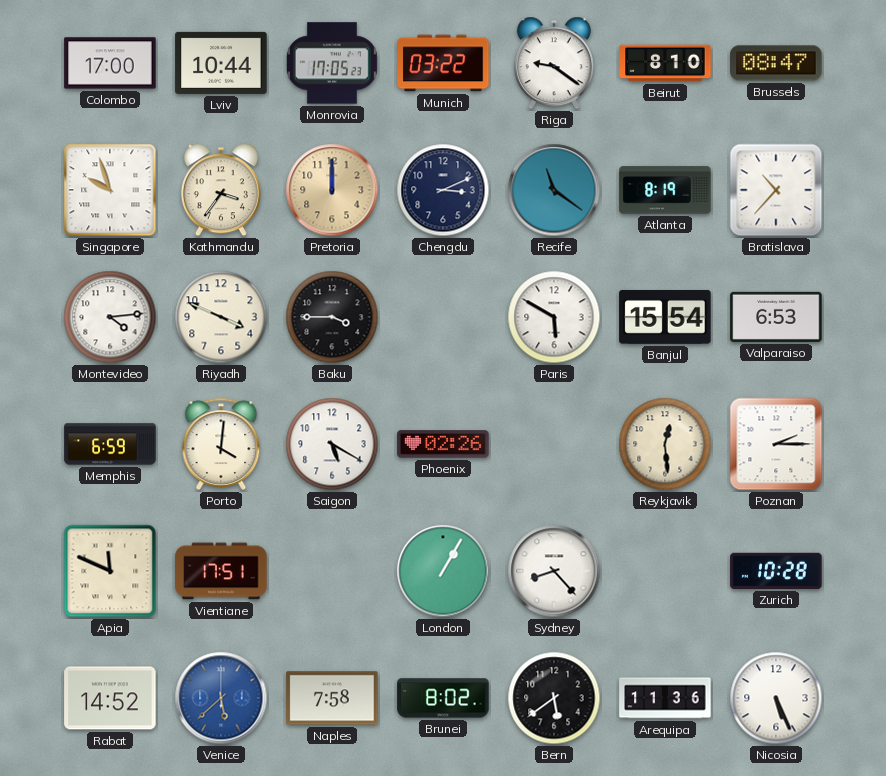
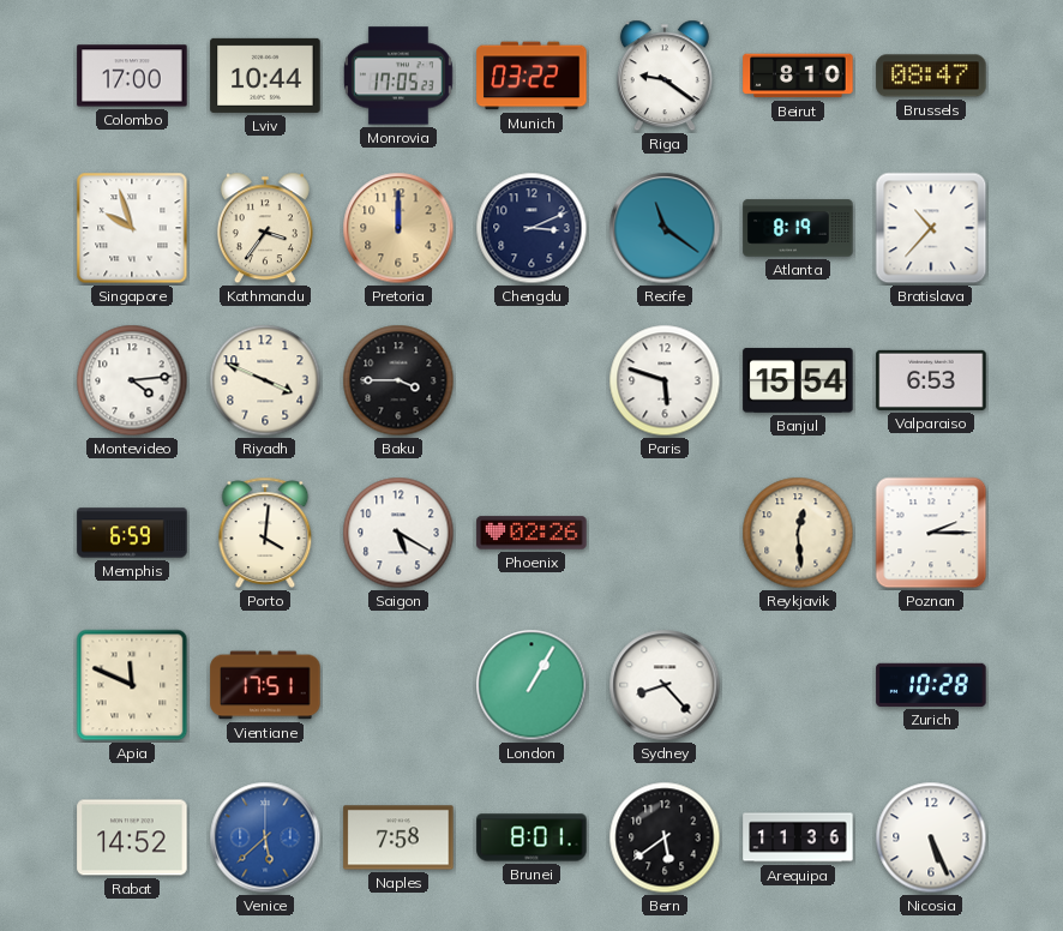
Paris: 5:50 -> 5:48
Brunei: 8:02 -> 8:01
